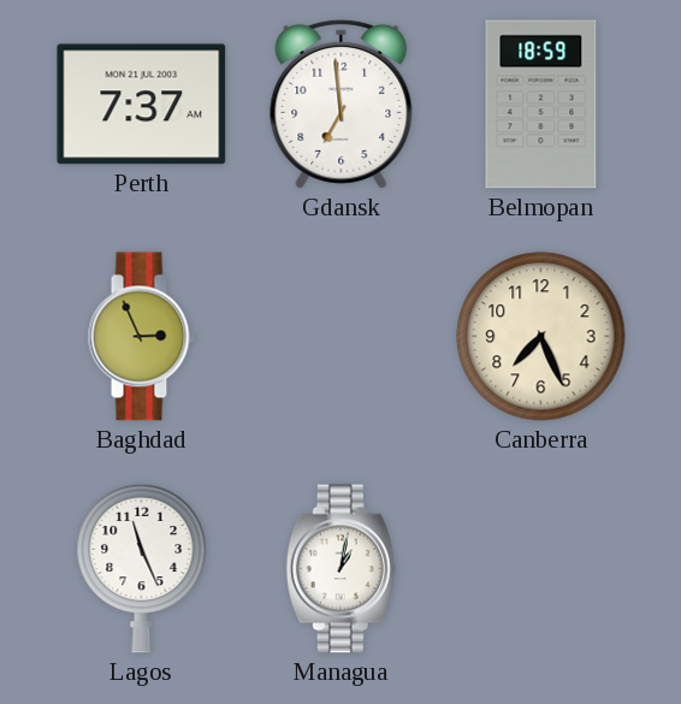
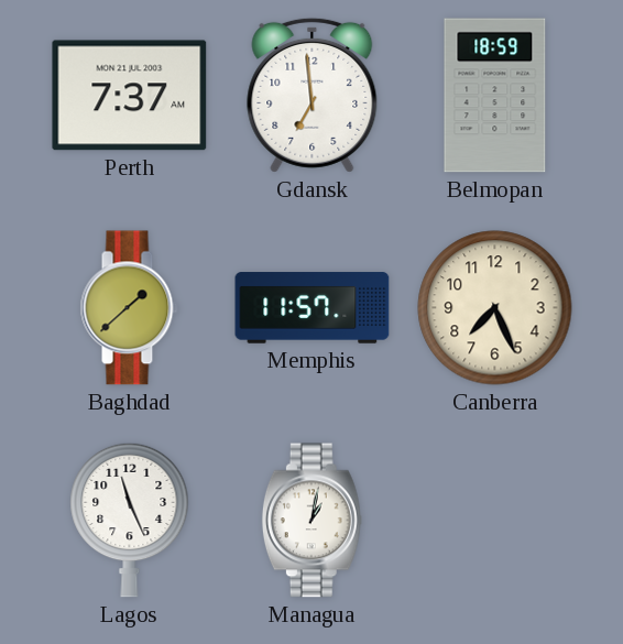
Baghdad: 2:56 -> 1:38
Memphis: none -> 11:57
